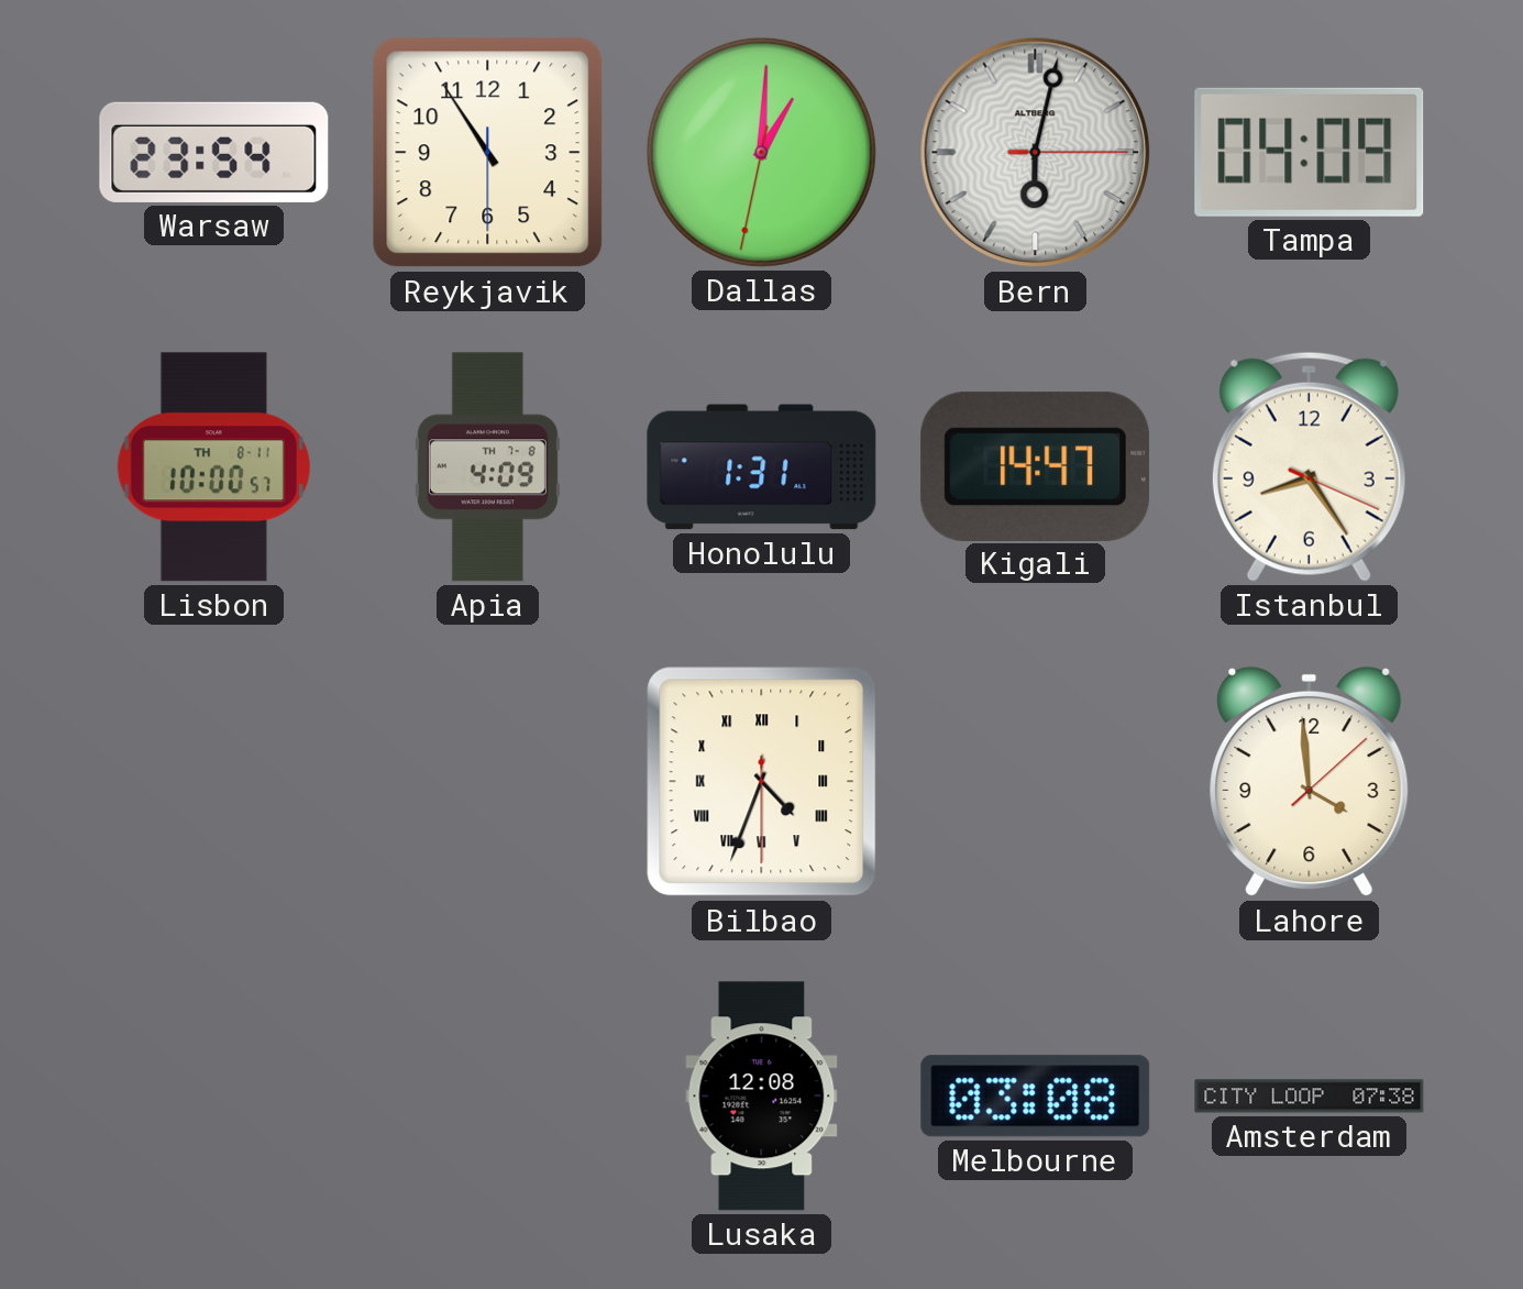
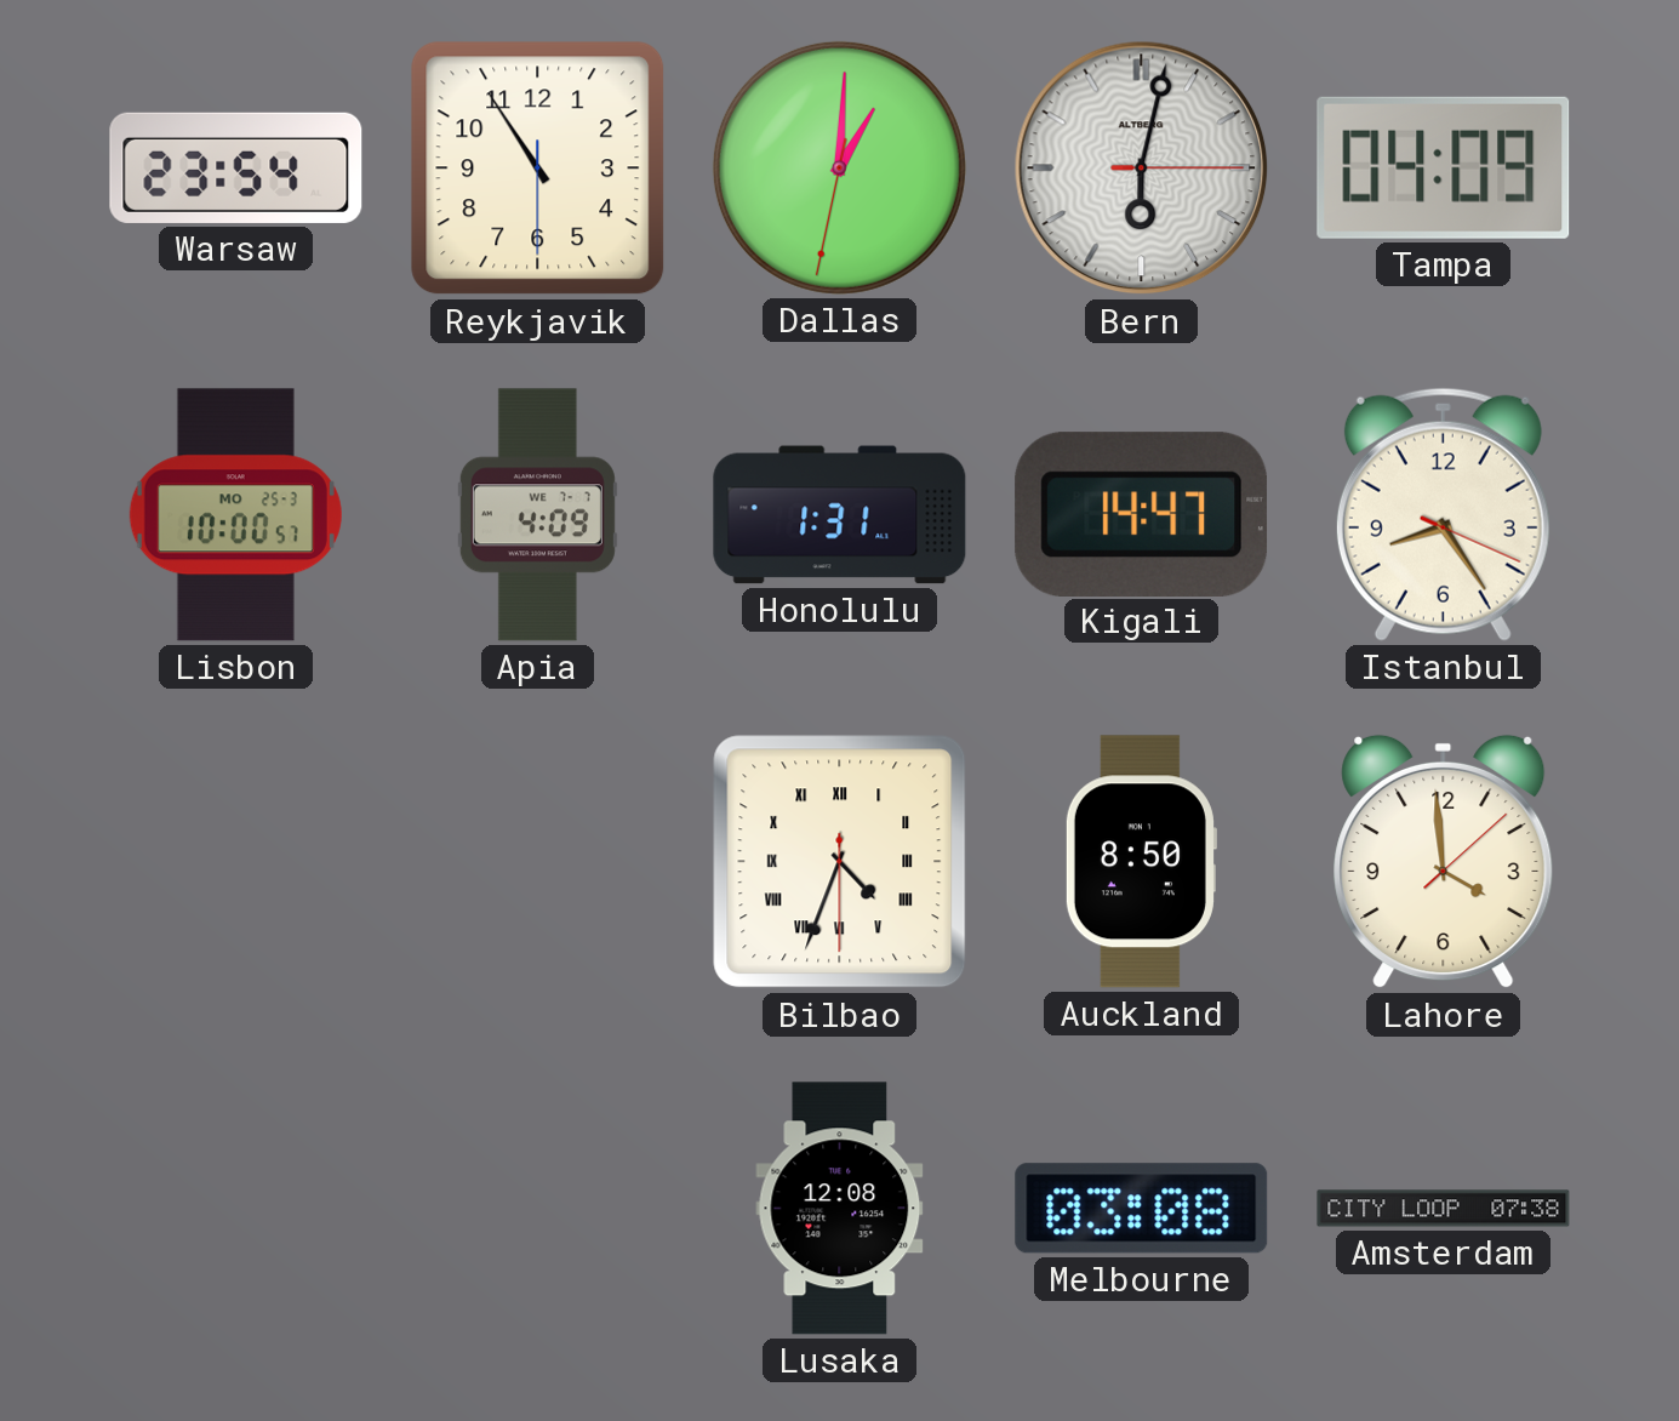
Lisbon date: TH 8-11 -> MO 25-3
Apia date: TH 7-8 -> WE 7-7
Auckland: none -> 8:50
